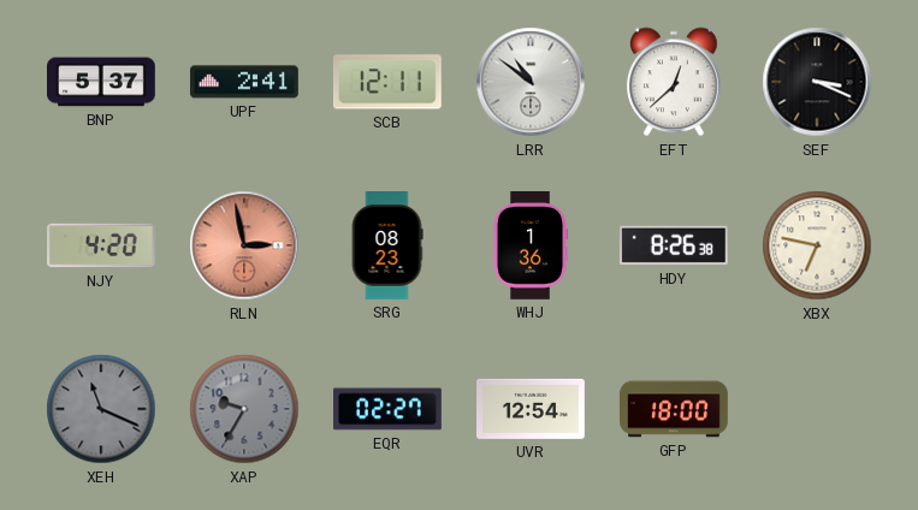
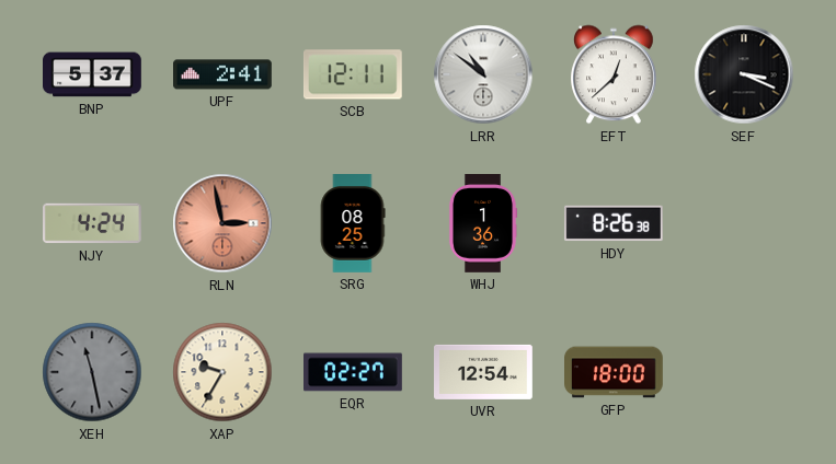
NJY: 4:20 -> 4:24
SRG: 08:23 -> 08:25
XBX: 6:47 -> none
XEH: 11:19 -> 11:28
XAP dial: grey -> cream
